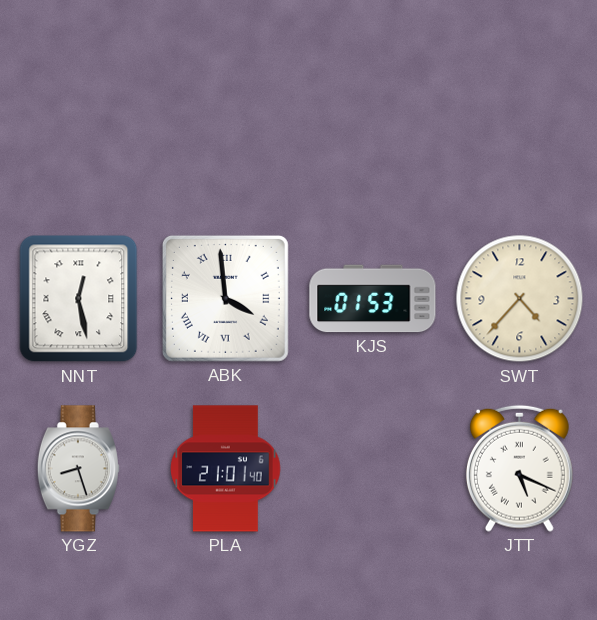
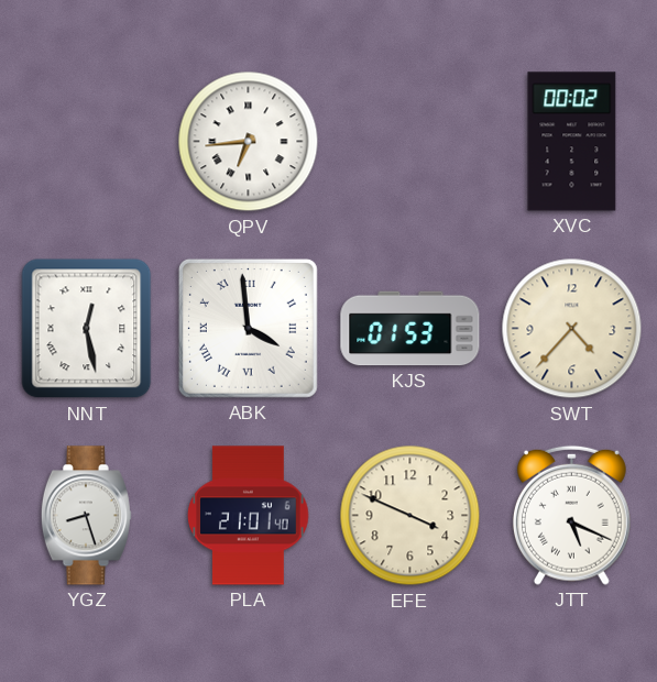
QPV: none -> 6:44
XVC: none -> 00:02
EFE: none -> 3:49
